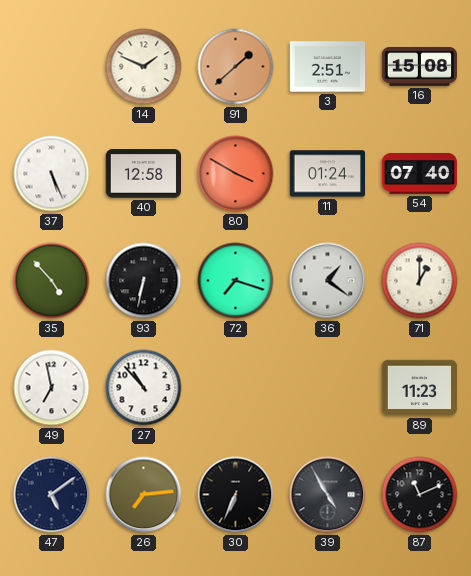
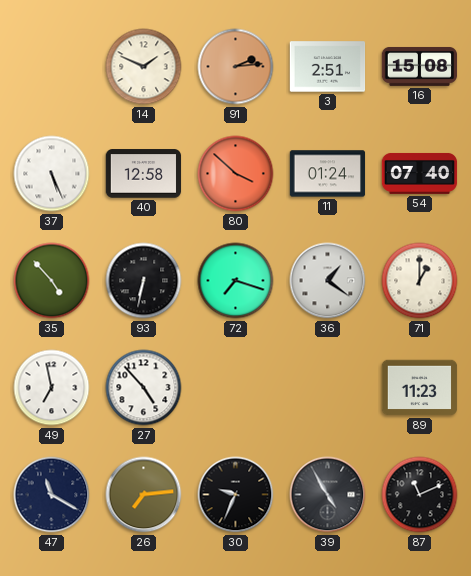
91: 1:38 -> 2:14
80: 3:50 -> 3:52
27: 10:53 -> 4:53
47: 5:09 -> 11:20
30: 6:34 -> 9:34
